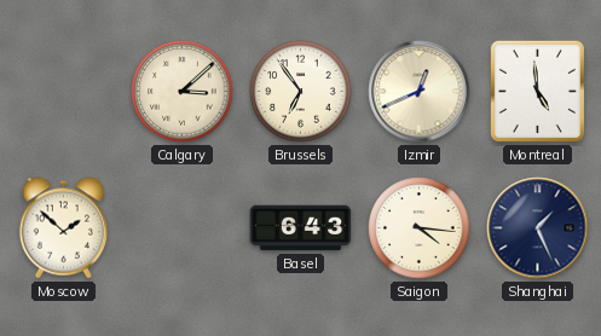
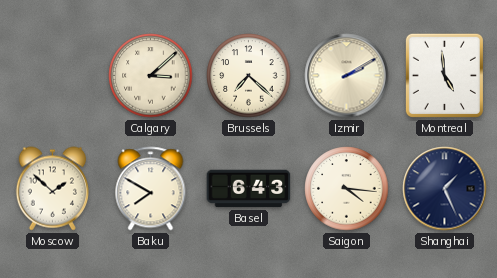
Brussels: 6:54 -> 7:22
Izmir: 12:41 -> 2:10
Baku: none -> 7:50
